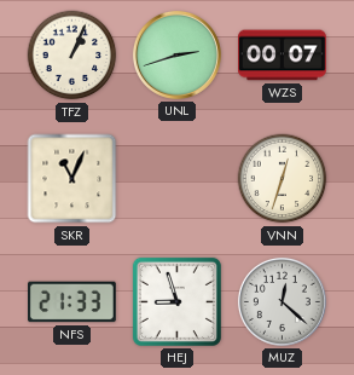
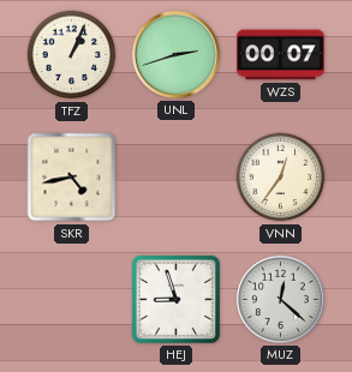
SKR: 11:04 -> 4:43
VNN: 12:33 -> 12:36
NFS: 21:33 -> none
